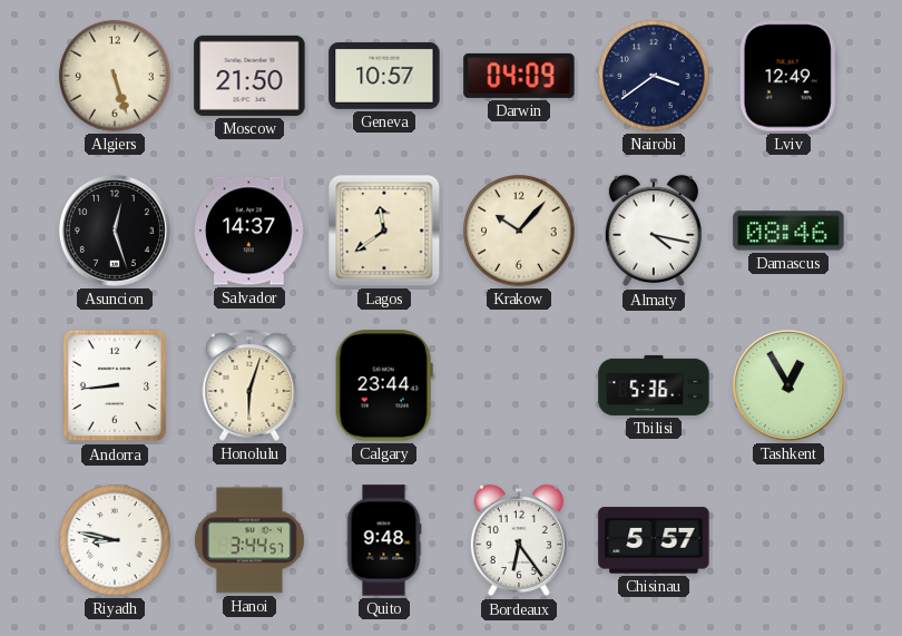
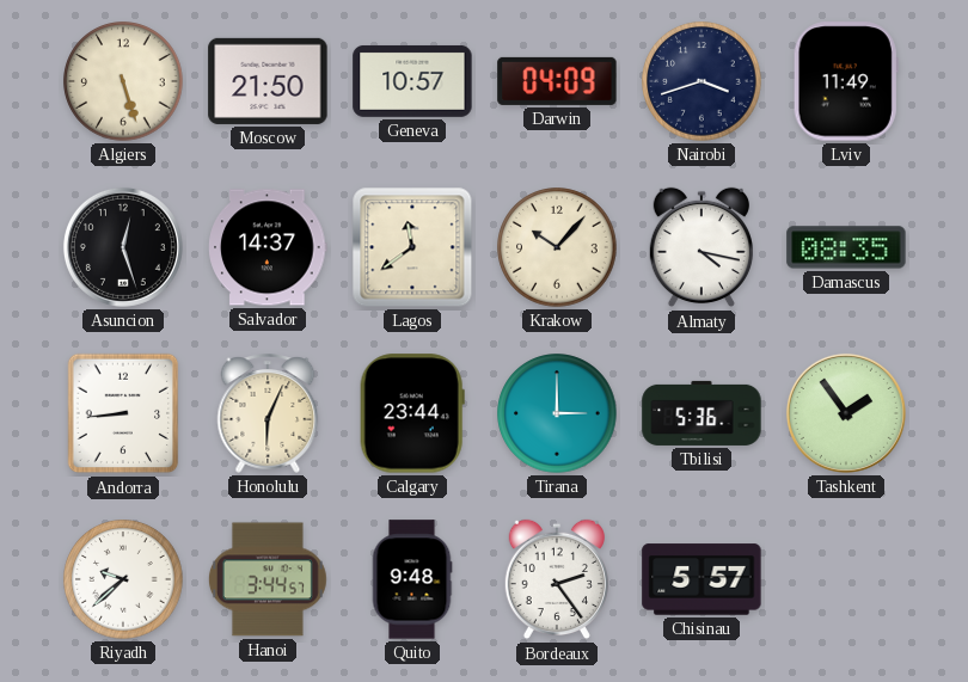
Nairobi: 3:39 -> 3:42
Lviv: 12:49 -> 11:49
Damascus: 08:46 -> 08:35
Honolulu: 6:03 -> 6:04
Tirana: none -> 3:00
Tashkent: 12:55 -> 1:54
Riyadh: 8:47 -> 9:38
Bordeaux: 6:24 -> 2:24
